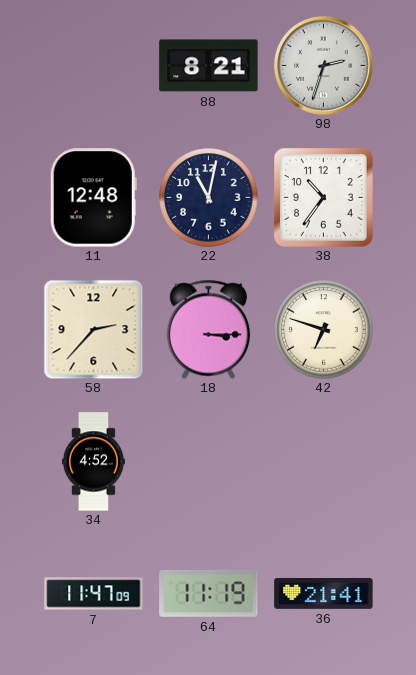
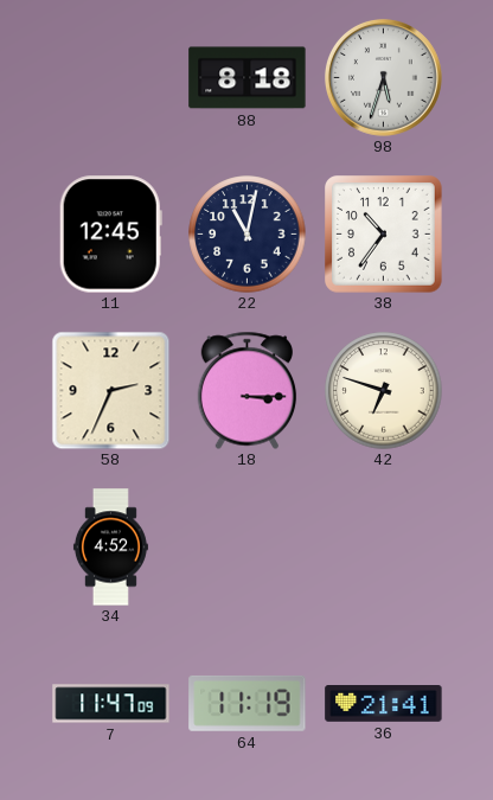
88: 8:21 -> 8:18
98: 2:33 -> 5:33
11: 12:48 -> 12:45
58: 2:37 -> 2:34
